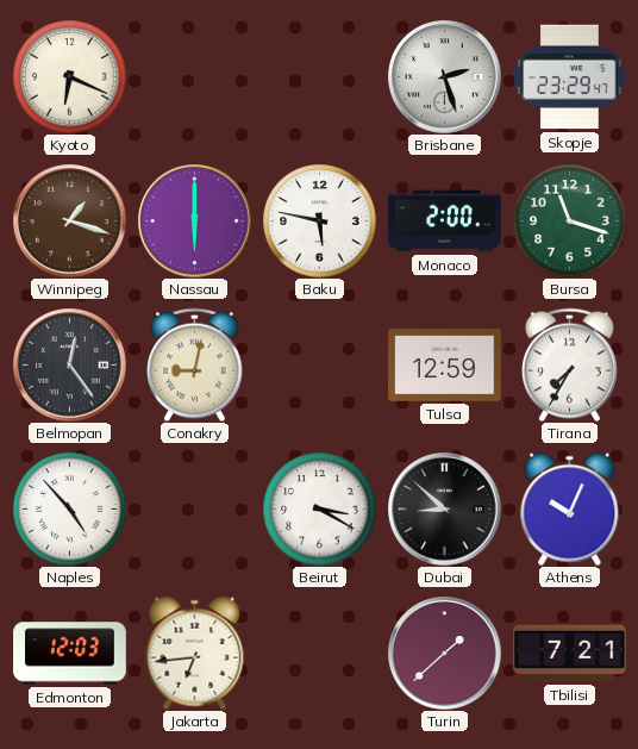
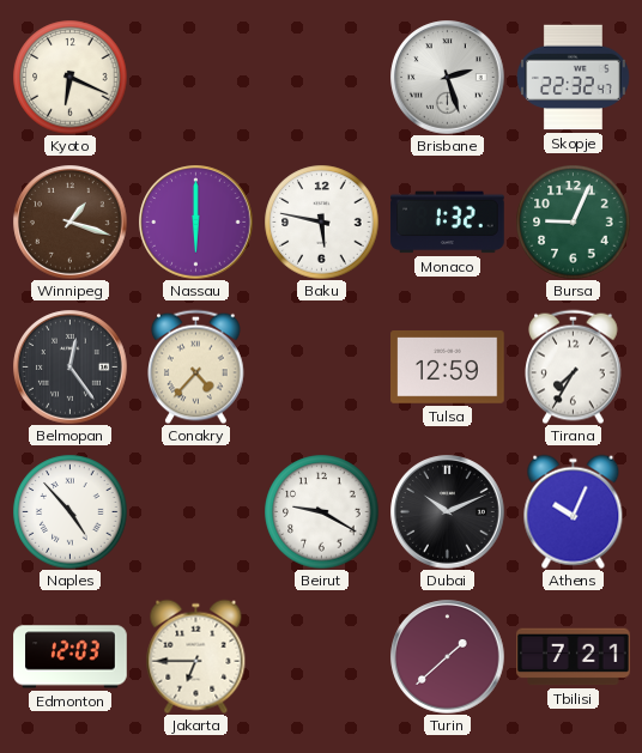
Skopje: 23:29 -> 22:32
Monaco: 2:00 -> 1:32
Bursa: 11:18 -> 9:04
Conakry: 9:02 -> 4:37
Beirut: 3:20 -> 9:20
Dubai: 8:52 -> 10:11
Jakarta: 6:44 -> 6:45
